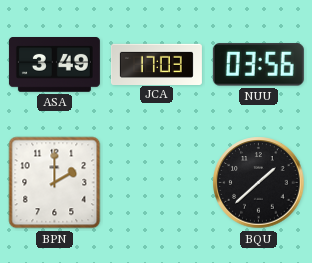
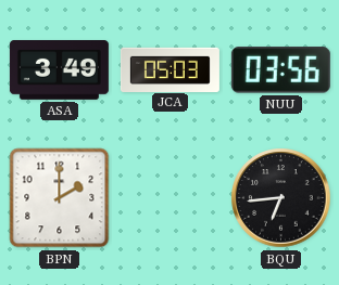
JCA: 17:03 -> 05:03
BQU: 1:38 -> 6:44
